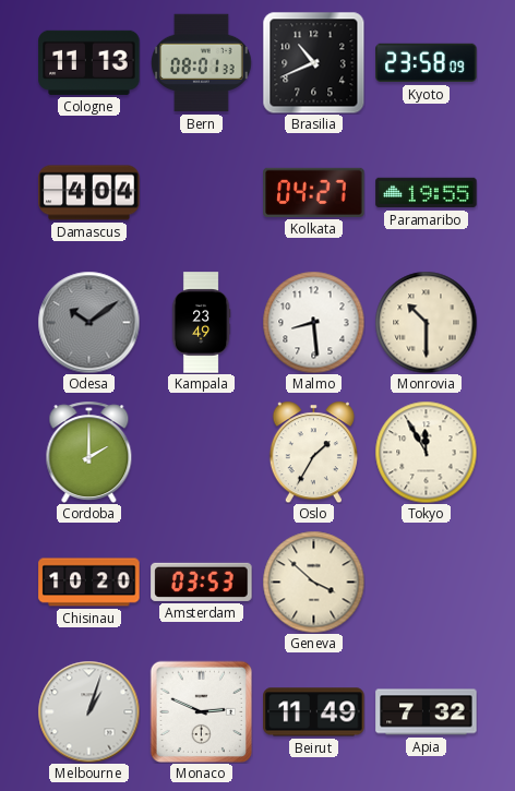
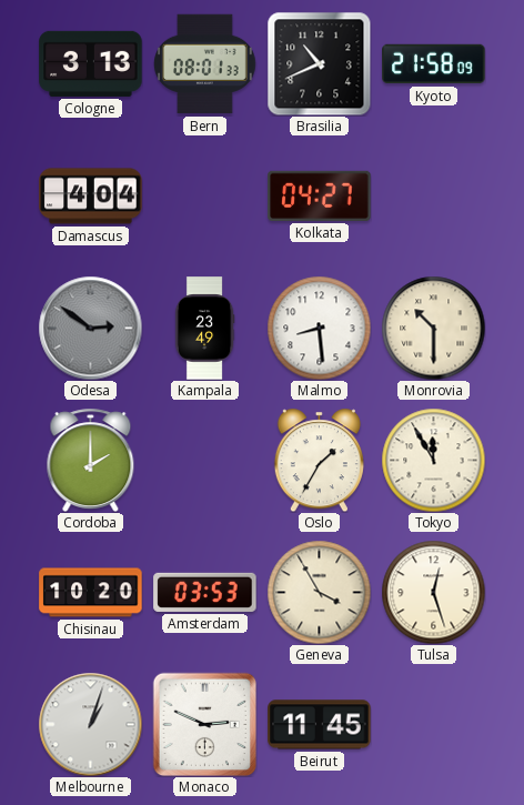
Cologne: 11:13 -> 3:13
Kyoto: 23:58 -> 21:58
Paramaribo: 19:55 -> none
Odesa: 10:09 -> 2:51
Geneva: 3:52 -> 3:55
Tulsa: none -> 12:27
Beirut: 11:49 -> 11:45
Apia: 7:32 -> none
